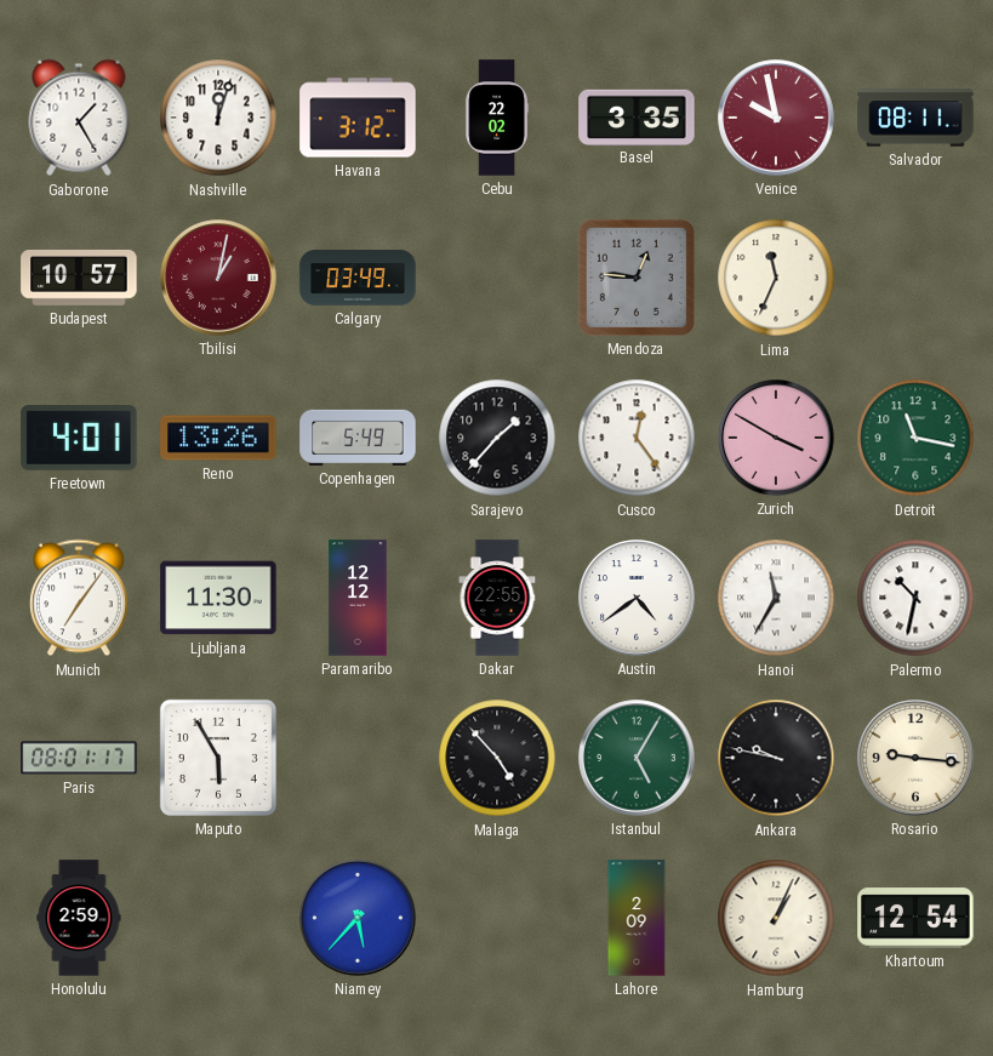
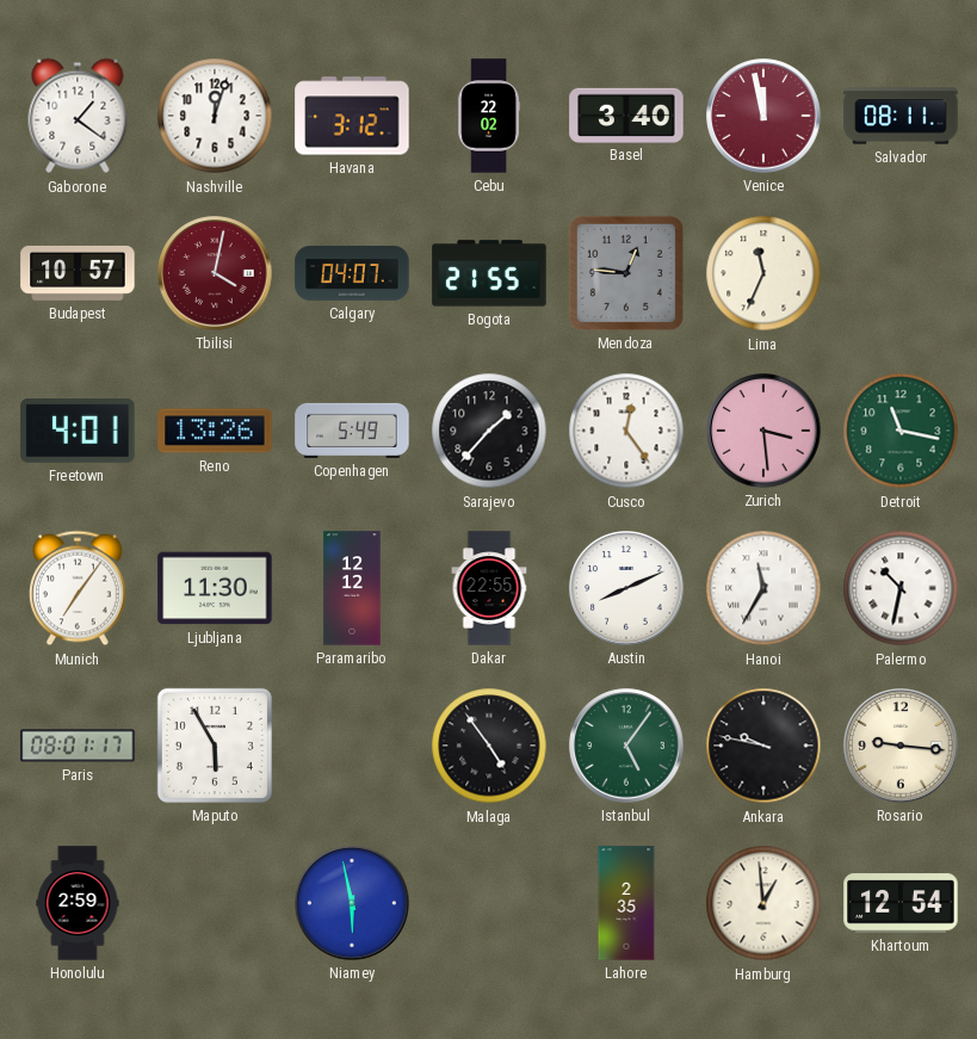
Gaborone: 1:25 -> 1:21
Basel: 3:35 -> 3:40
Venice: 9:58 -> 11:58
Tbilisi: 1:02 -> 4:02
Calgary: 03:49 -> 04:07
Bogota: none -> 21:55
Zurich: 3:50 -> 3:29
Austin: 4:39 -> 8:11
Malaga: 4:53 -> 4:54
Istanbul: 5:05 -> 5:06
Niamey: 5:37 -> 5:58
Lahore: 2:09 -> 2:35
Hamburg: 1:04 -> 12:59
